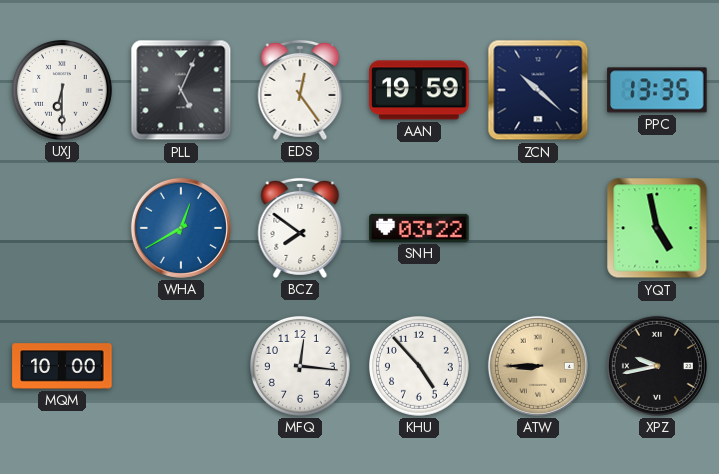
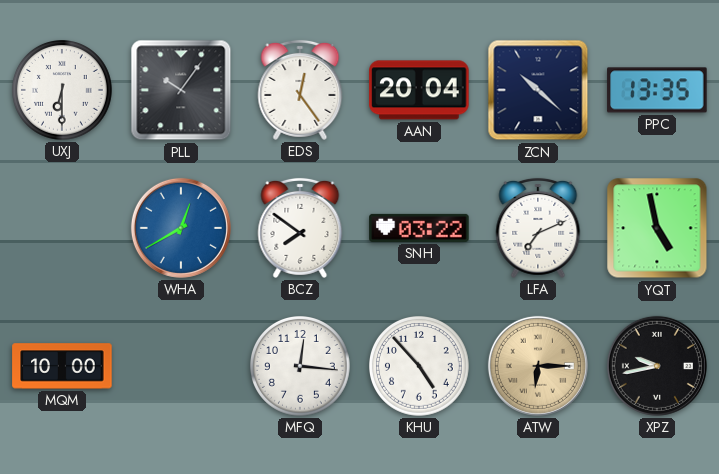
PLL: 5:04 -> 10:06
AAN: 19:59 -> 20:04
LFA: none -> 7:11
ATW: 8:45 -> 6:15
